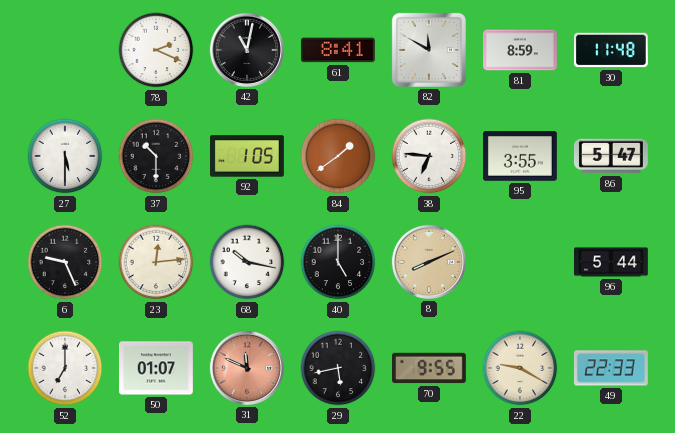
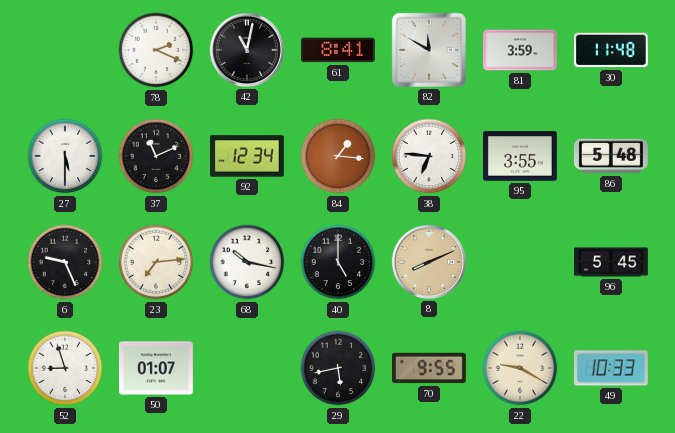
81: 8:59 -> 3:59
37: 10:30 -> 11:11
92: 1:05 -> 12:34
84: 1:39 -> 1:16
86: 5:47 -> 5:48
23: 12:14 -> 7:14
96: 5:44 -> 5:45
52: 7:00 -> 8:57
31: 11:49 -> none
49: 22:33 -> 10:33
